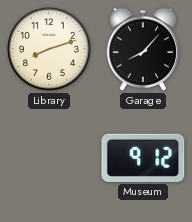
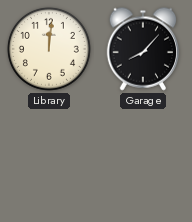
Library: 8:12 -> 12:01
Museum: 9:12 -> none
